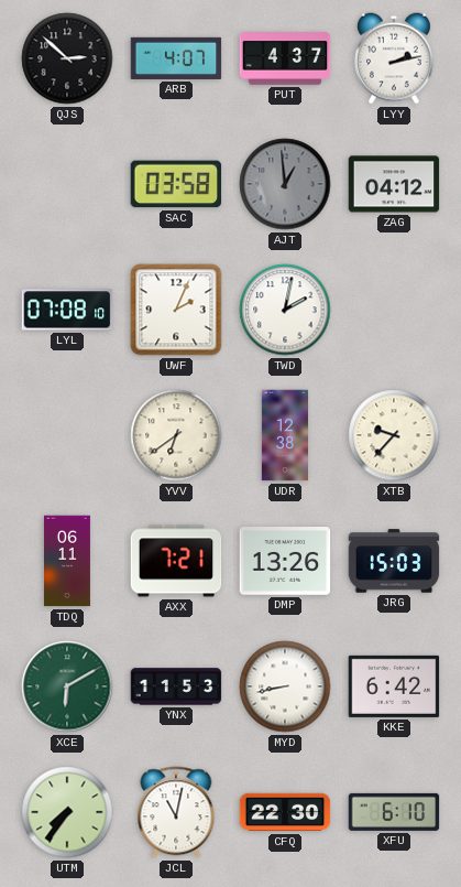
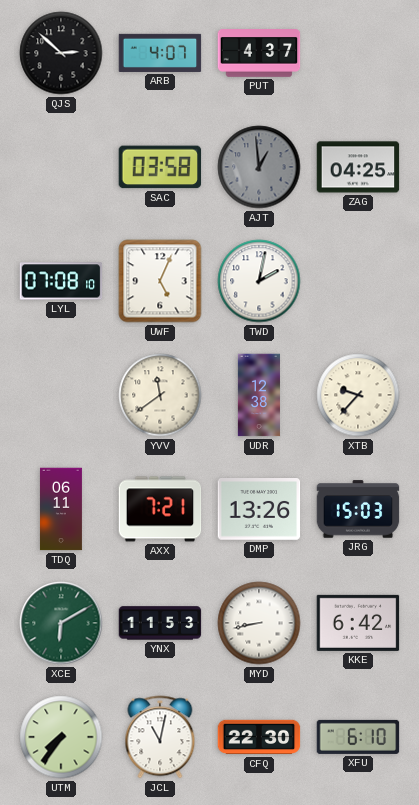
LYY: 2:13 -> none
ZAG: 04:12 -> 04:25
UWF: 2:04 -> 5:04
YVV: 6:39 -> 11:39
